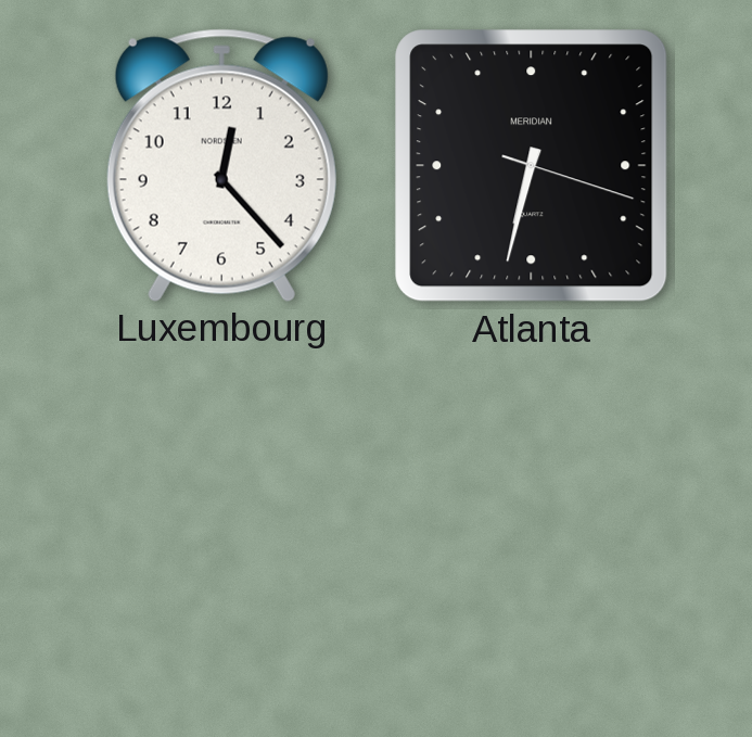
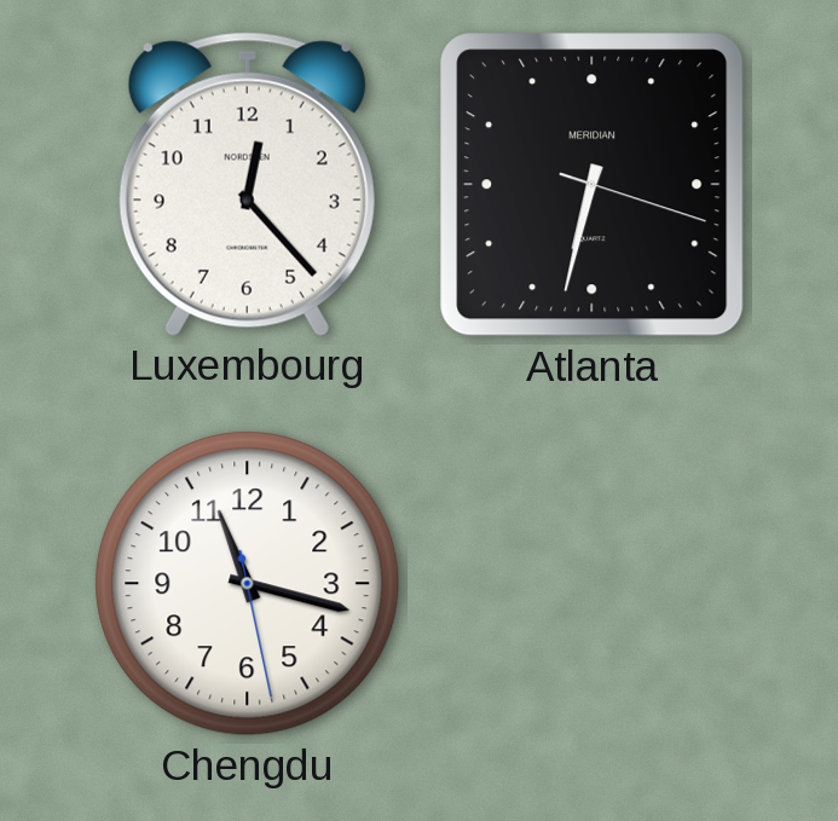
Chengdu: none -> 11:17
